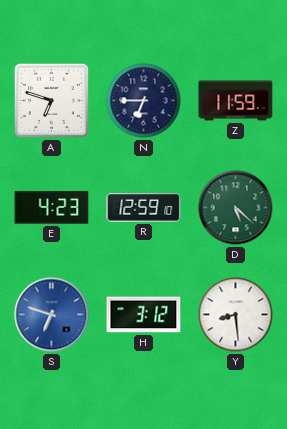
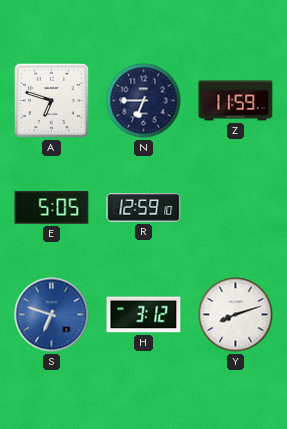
E: 4:23 -> 5:05
D: 5:22 -> none
Y: 8:29 -> 8:12
